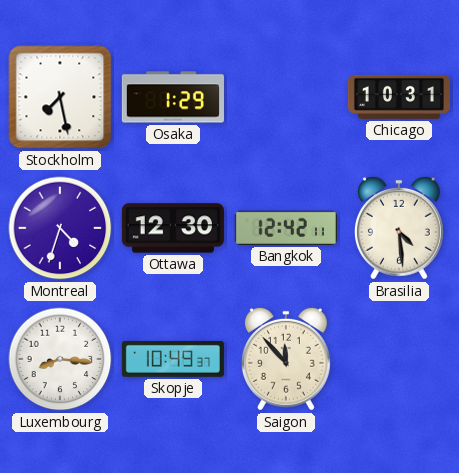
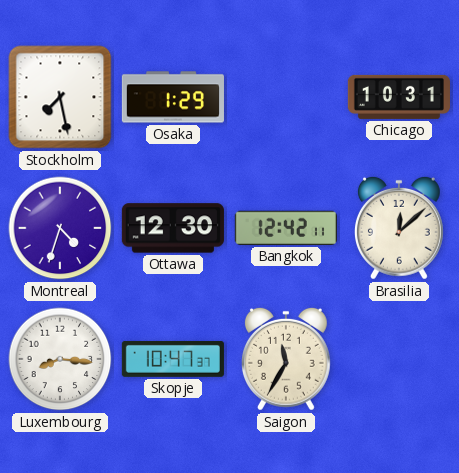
Brasilia: 4:29 -> 12:08
Skopje: 10:49 -> 10:47
Saigon: 11:53 -> 11:35
